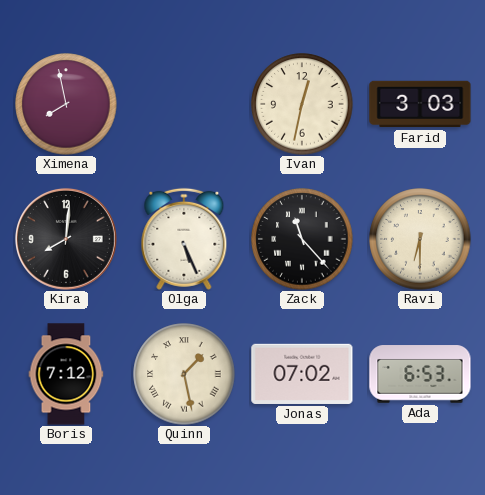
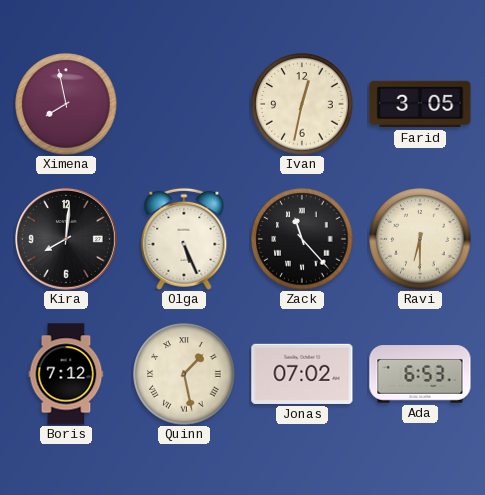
Farid: 3:03 -> 3:05
